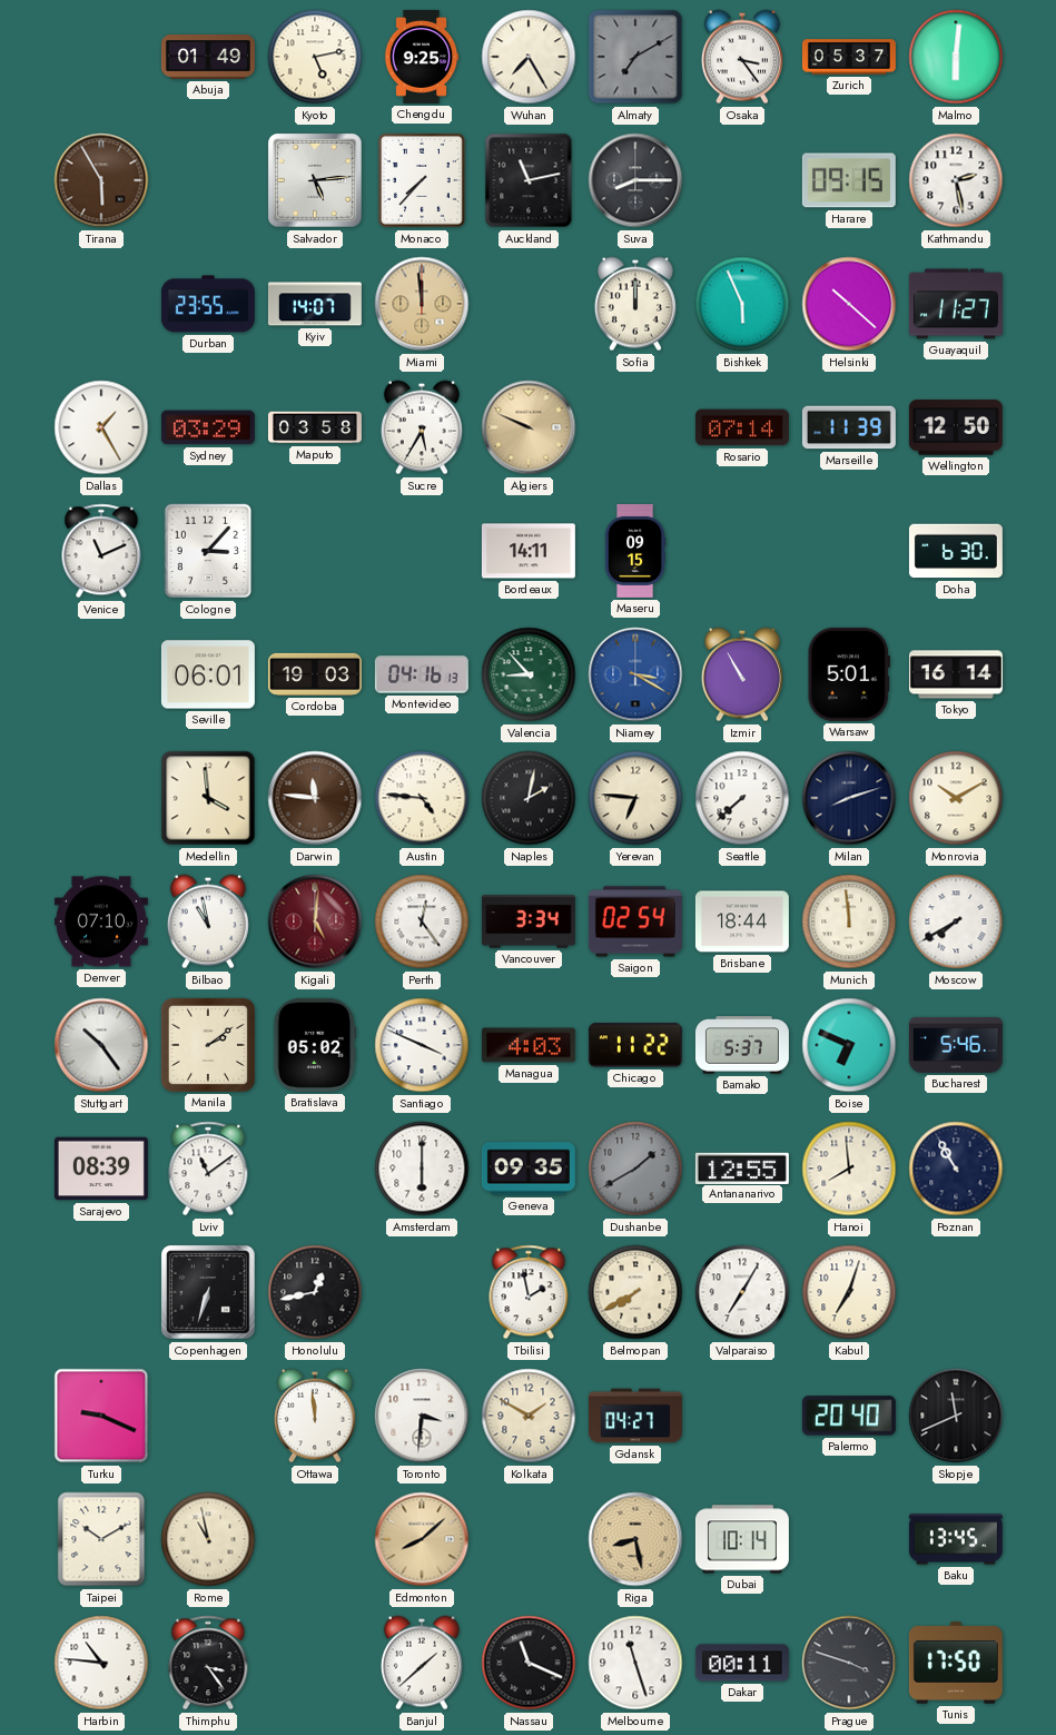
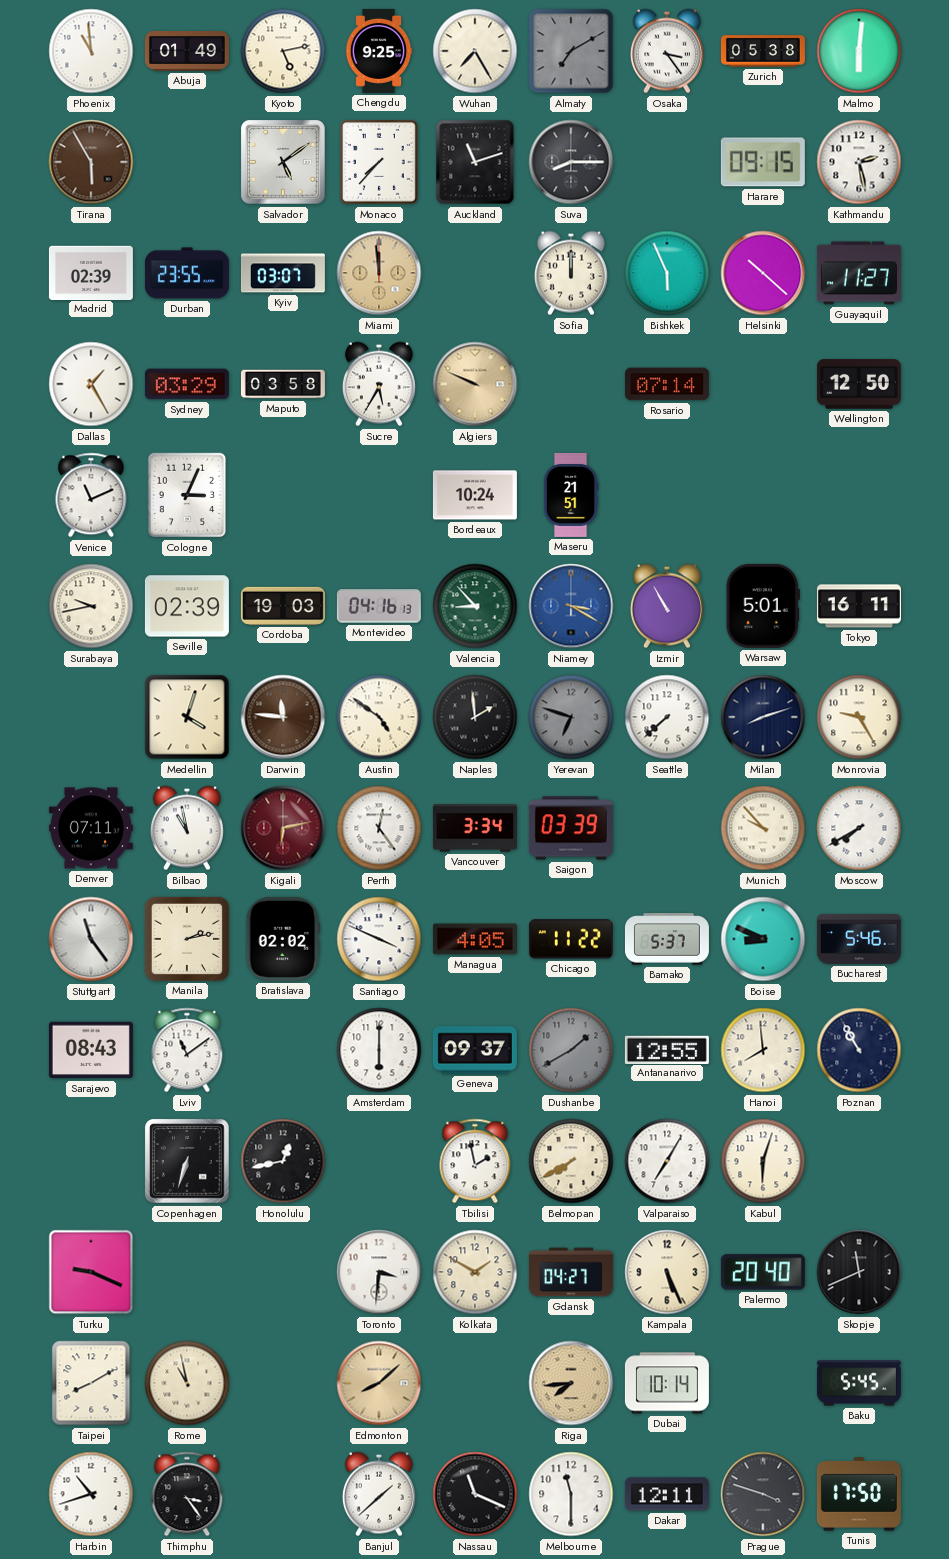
Phoenix: none -> 10:59
Zurich: 05:37 -> 05:38
Salvador: 5:14 -> 5:09
Auckland: 11:13 -> 11:12
Madrid: none -> 02:39
Kyiv: 14:07 -> 03:07
Marseille: 11:39 -> none
Cologne: 3:07 -> 3:04
Bordeaux: 14:11 -> 10:24
Maseru: 09:15 -> 21:51
Doha: 6:30 -> none
Surabaya: none -> 9:43
Seville: 06:01 -> 02:39
Tokyo: 16:14 -> 16:11
Medellin: 3:59 -> 4:03
Austin: 4:46 -> 4:51
Naples: 2:02 -> 1:59
Yerevan: 6:46 -> 6:48
Yerevan dial: cream -> grey
Monrovia: 10:10 -> 9:25
Denver: 07:10 -> 07:11
Kigali: 5:01 -> 6:13
Saigon: 02:54 -> 03:39
Brisbane: 18:44 -> none
Munich: 11:59 -> 9:53
Stuttgart: 10:24 -> 11:24
Manila: 2:09 -> 2:13
Bratislava: 05:02 -> 02:02
Managua: 4:03 -> 4:05
Boise: 6:49 -> 8:49
Sarajevo: 08:39 -> 08:43
Geneva: 09:35 -> 09:37
Kabul: 7:03 -> 6:03
Ottawa: 11:59 -> none
Kampala: none -> 5:26
Taipei: 10:10 -> 8:10
Riga: 8:28 -> 7:44
Baku: 13:45 -> 5:45
Harbin: 10:46 -> 10:42
Melbourne: 11:27 -> 11:30
Dakar: 00:11 -> 12:11
